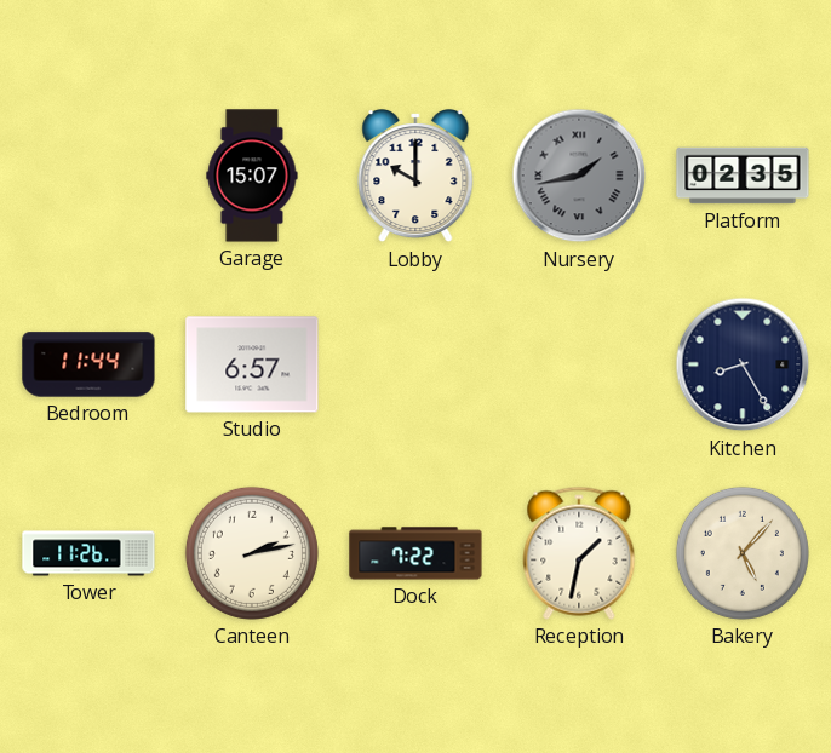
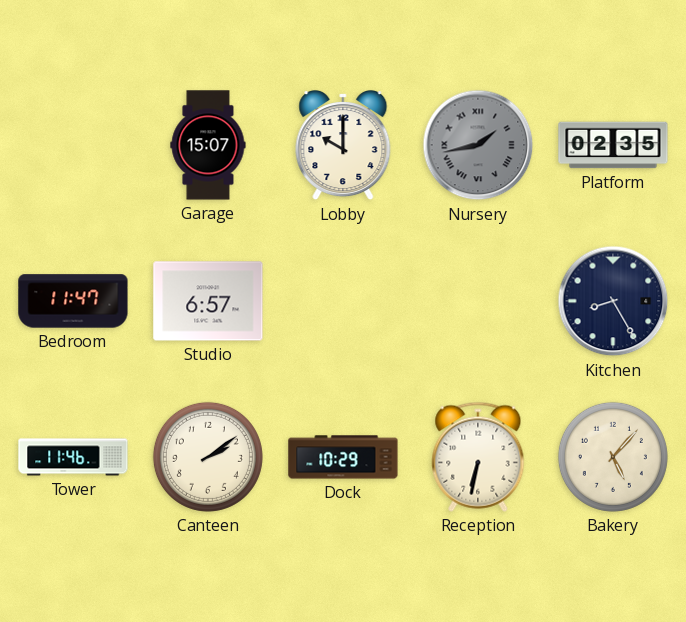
Bedroom: 11:44 -> 11:47
Tower: 11:26 -> 11:46
Canteen: 2:13 -> 2:09
Dock: 7:22 -> 10:29
Reception: 1:32 -> 6:32
